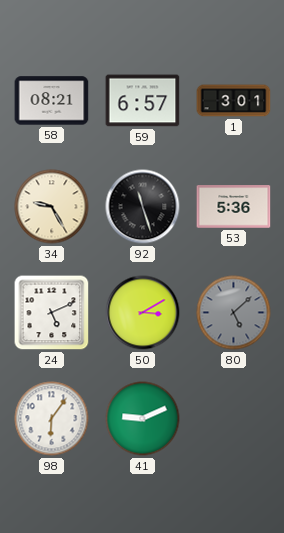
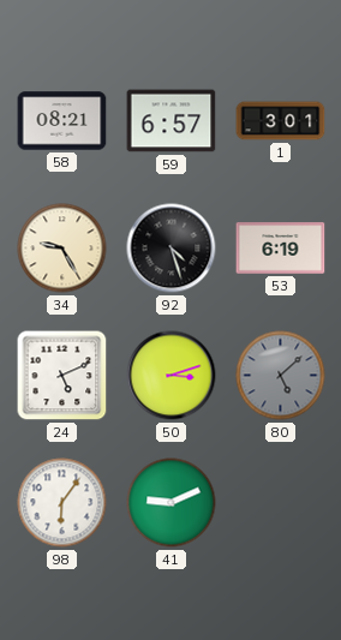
92: 11:27 -> 4:27
53: 5:36 -> 6:19
50: 3:10 -> 3:12
